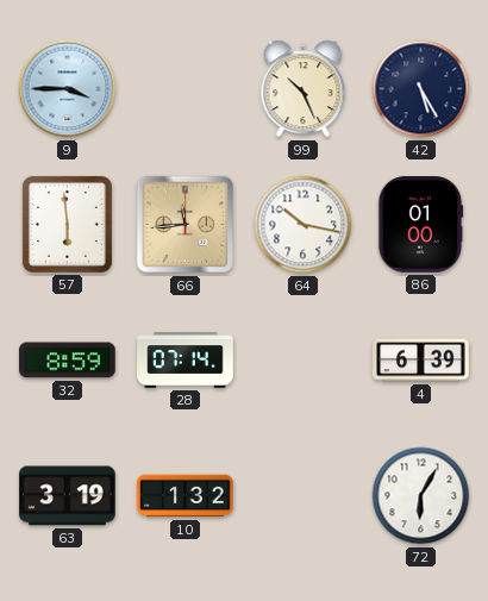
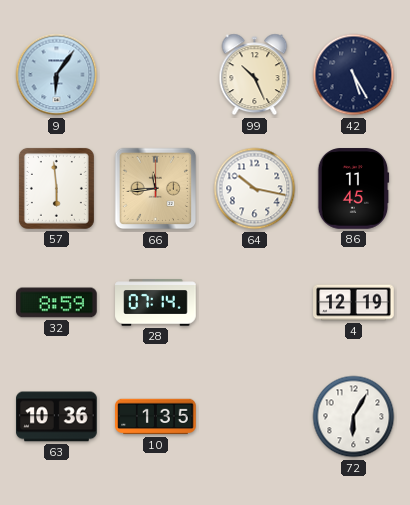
9: 3:45 -> 6:06
86: 01:00 -> 11:45
4: 6:39 -> 12:19
63: 3:19 -> 10:36
10: 1:32 -> 1:35
